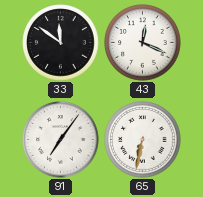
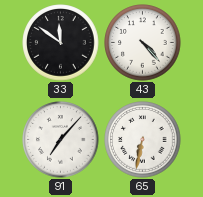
43: 12:19 -> 4:23
91: 7:06 -> 7:07
